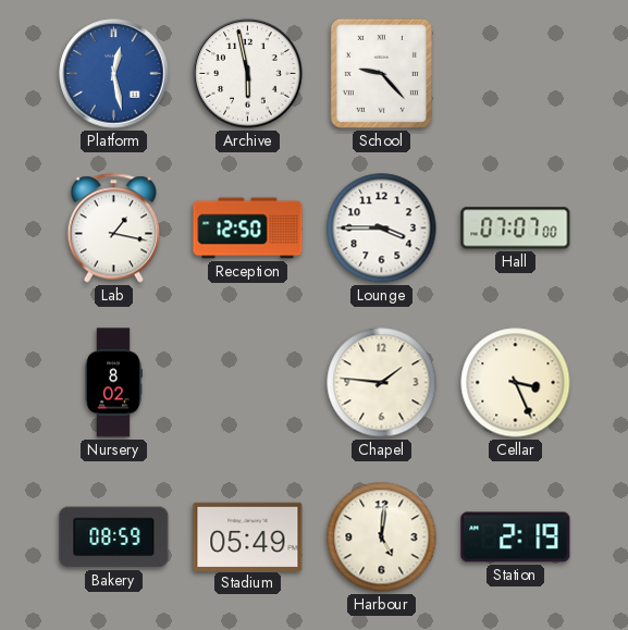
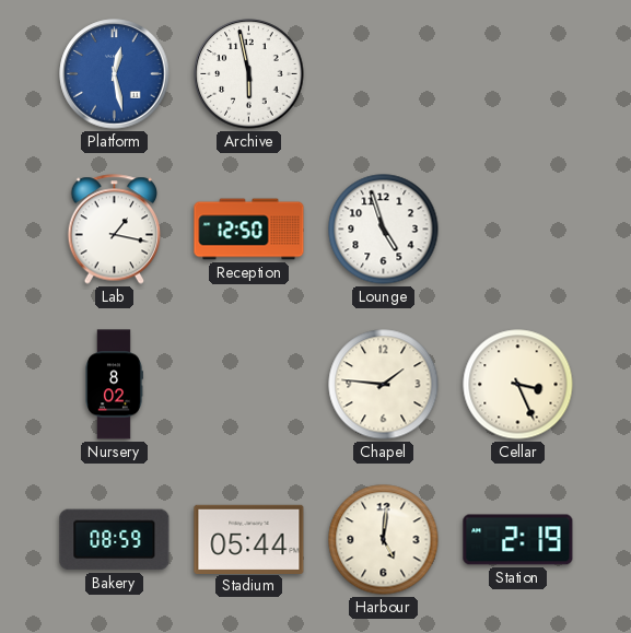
School: 9:23 -> none
Lounge: 3:45 -> 4:57
Hall: 07:07 -> none
Stadium: 05:49 -> 05:44
